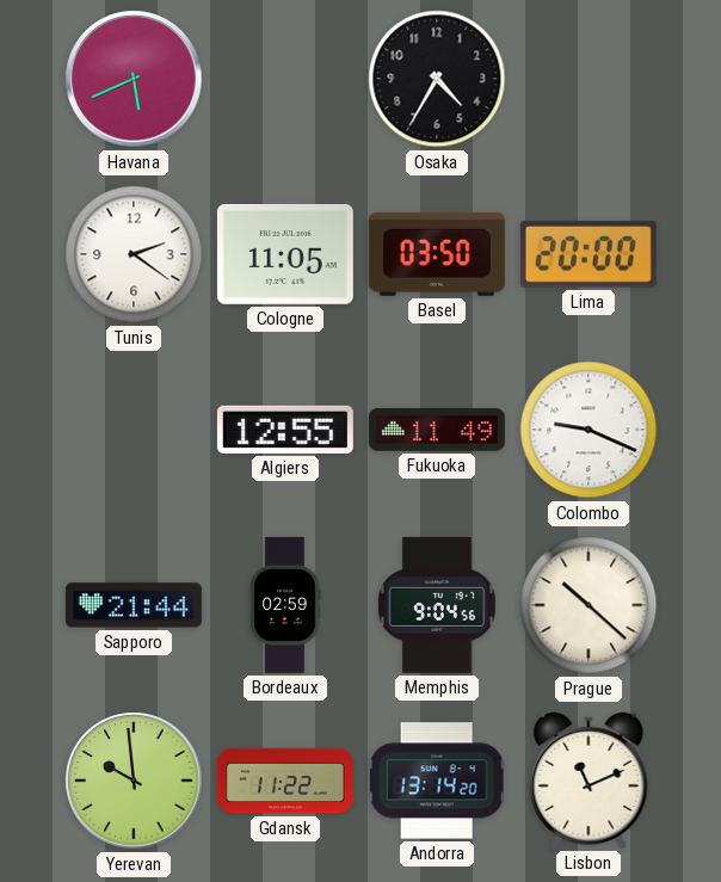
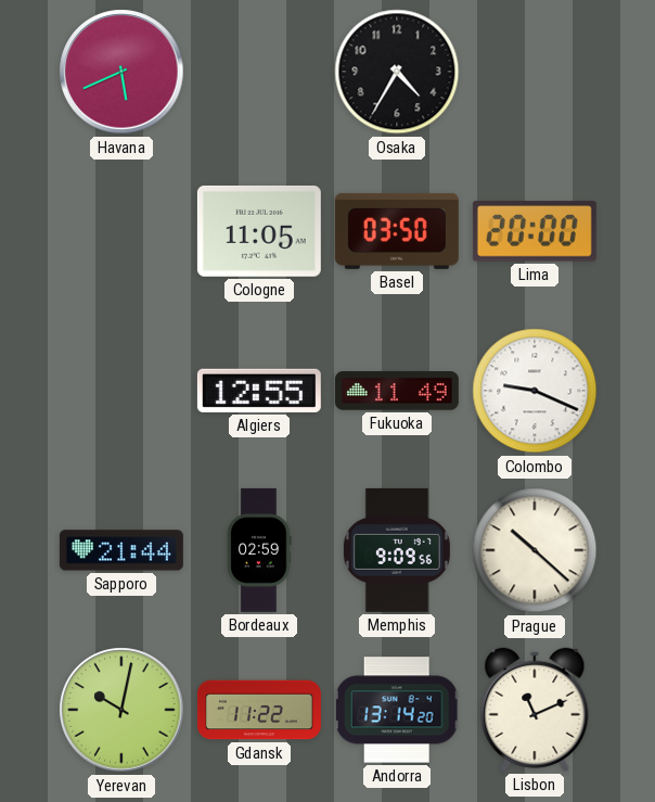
Tunis: 2:21 -> none
Memphis: 9:04 -> 9:09
Yerevan: 9:59 -> 10:02
